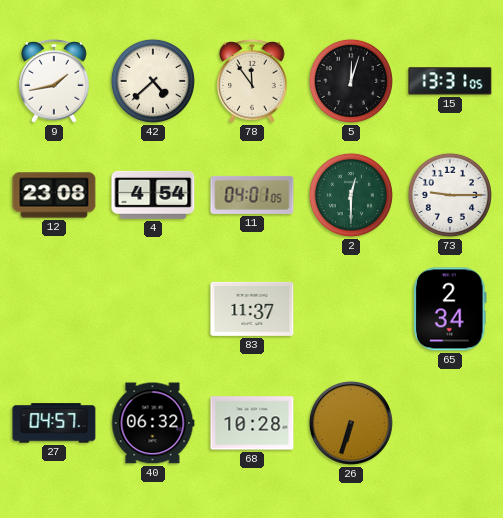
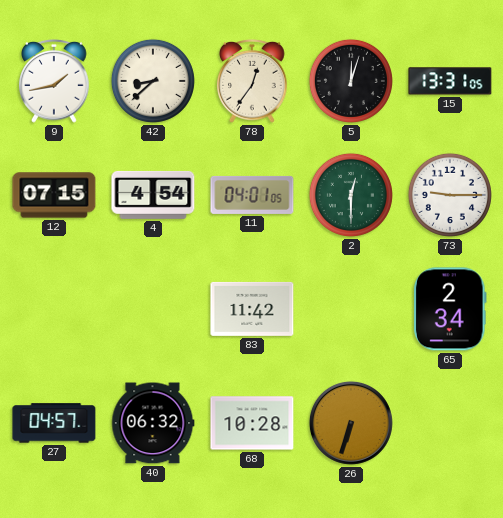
42: 4:38 -> 8:38
78: 11:54 -> 12:36
12: 23:08 -> 07:15
83: 11:37 -> 11:42
